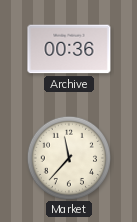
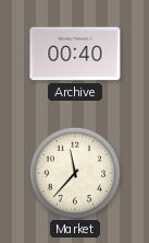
Archive: 00:36 -> 00:40
